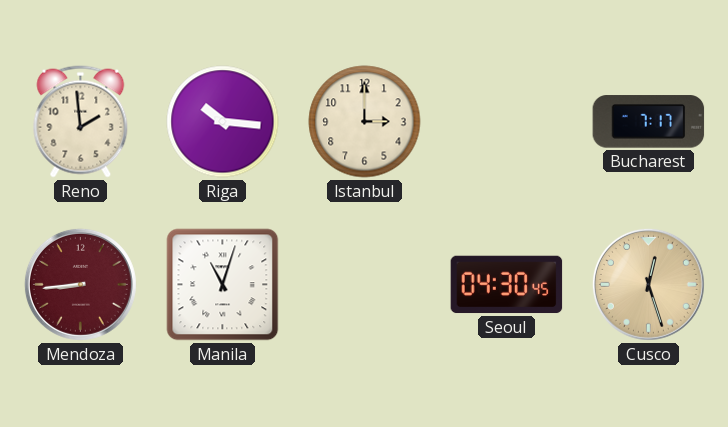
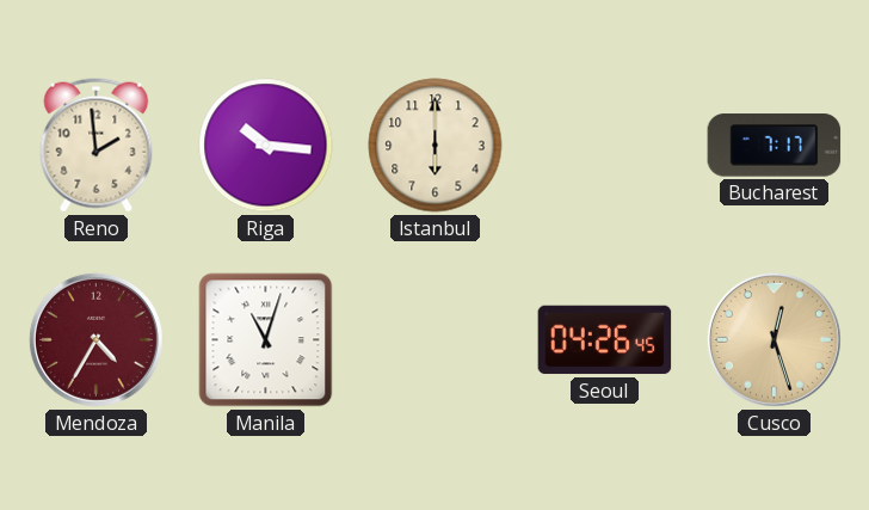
Istanbul: 3:00 -> 6:00
Mendoza: 8:44 -> 4:35
Seoul: 04:30 -> 04:26
